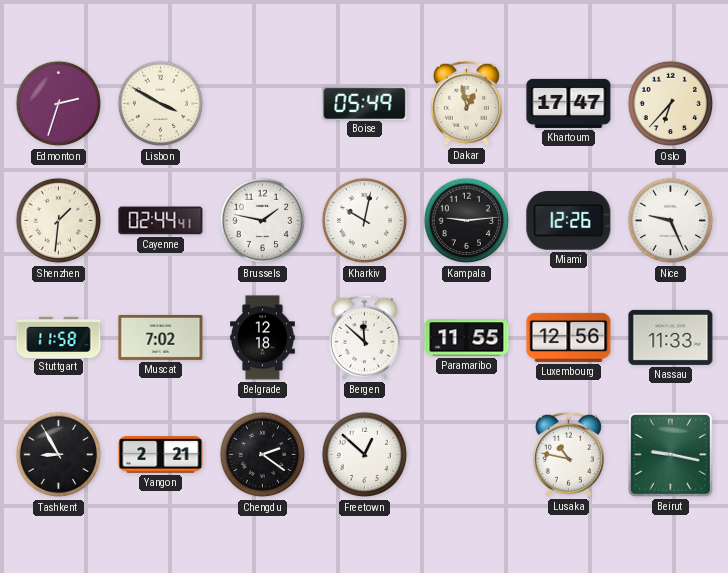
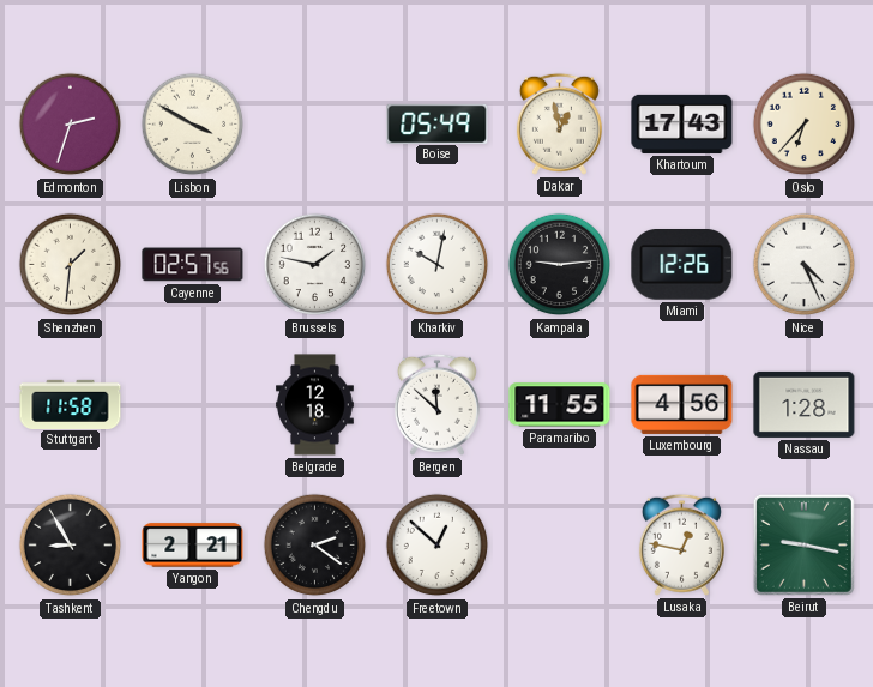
Khartoum: 17:47 -> 17:43
Cayenne: 02:44 -> 02:57
Nice: 9:26 -> 4:26
Muscat: 7:02 -> none
Luxembourg: 12:56 -> 4:56
Nassau: 11:33 -> 1:28
Lusaka: 10:47 -> 12:47
